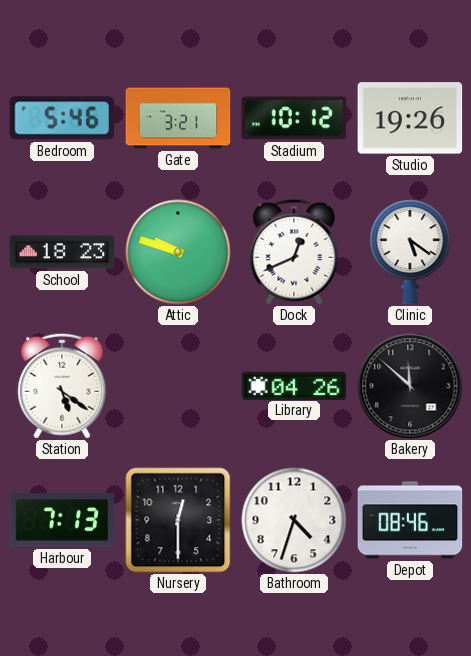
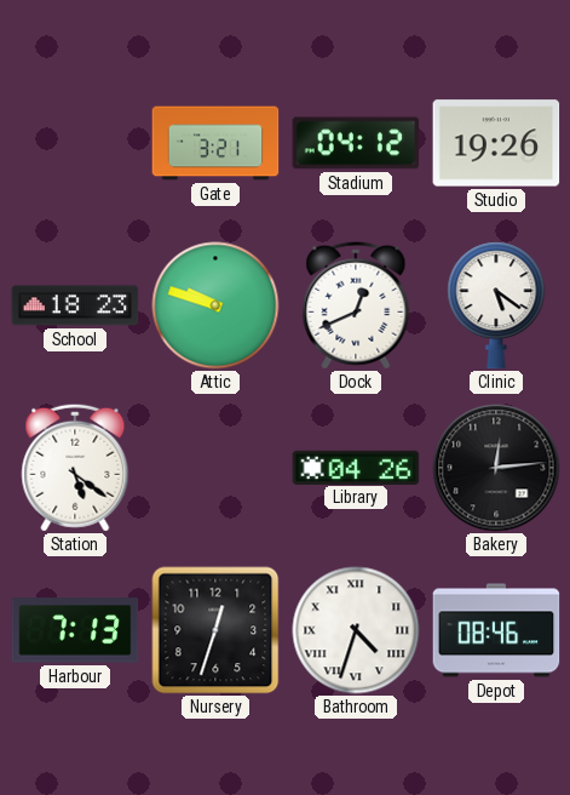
Bedroom: 5:46 -> none
Stadium: 10:12 -> 04:12
Bakery: 11:52 -> 12:14
Nursery: 12:30 -> 12:33
Bathroom numerals: Arabic -> Roman
